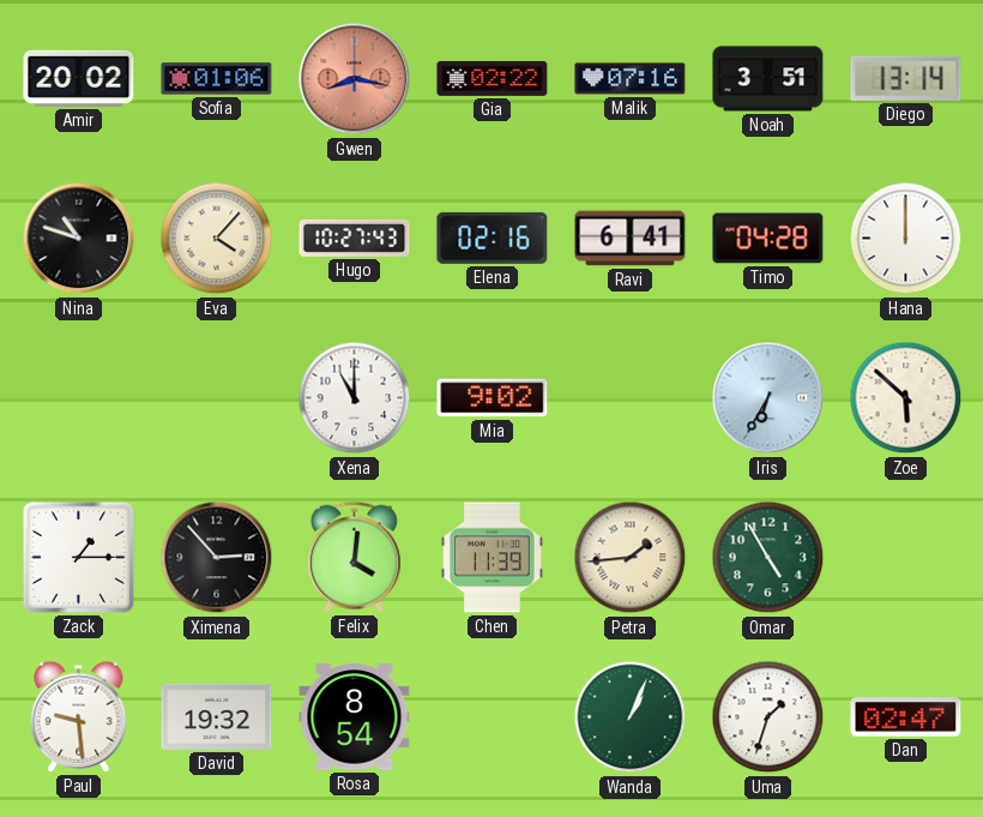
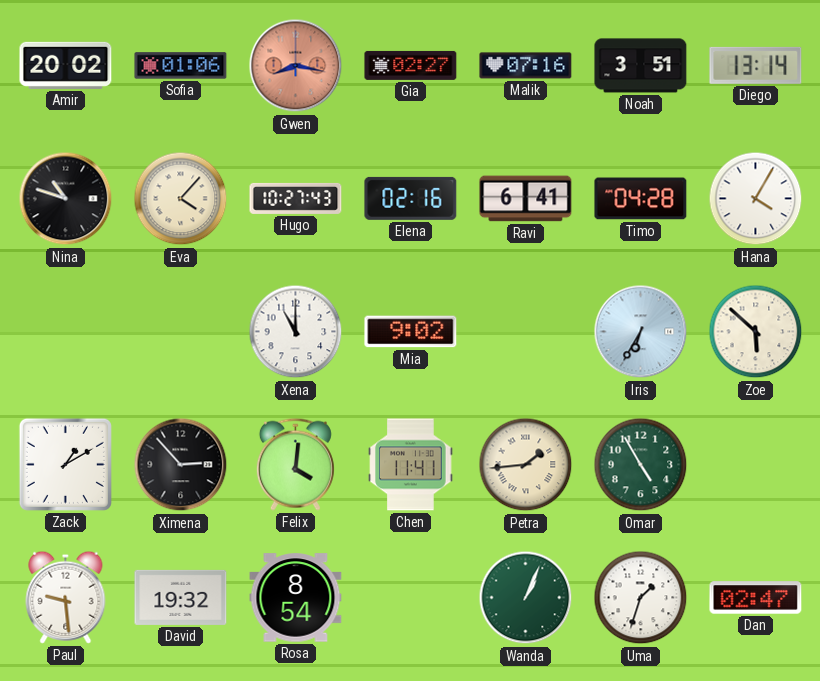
Gia: 02:22 -> 02:27
Hana: 12:00 -> 4:05
Zack: 1:15 -> 1:10
Chen: 11:39 -> 11:41
